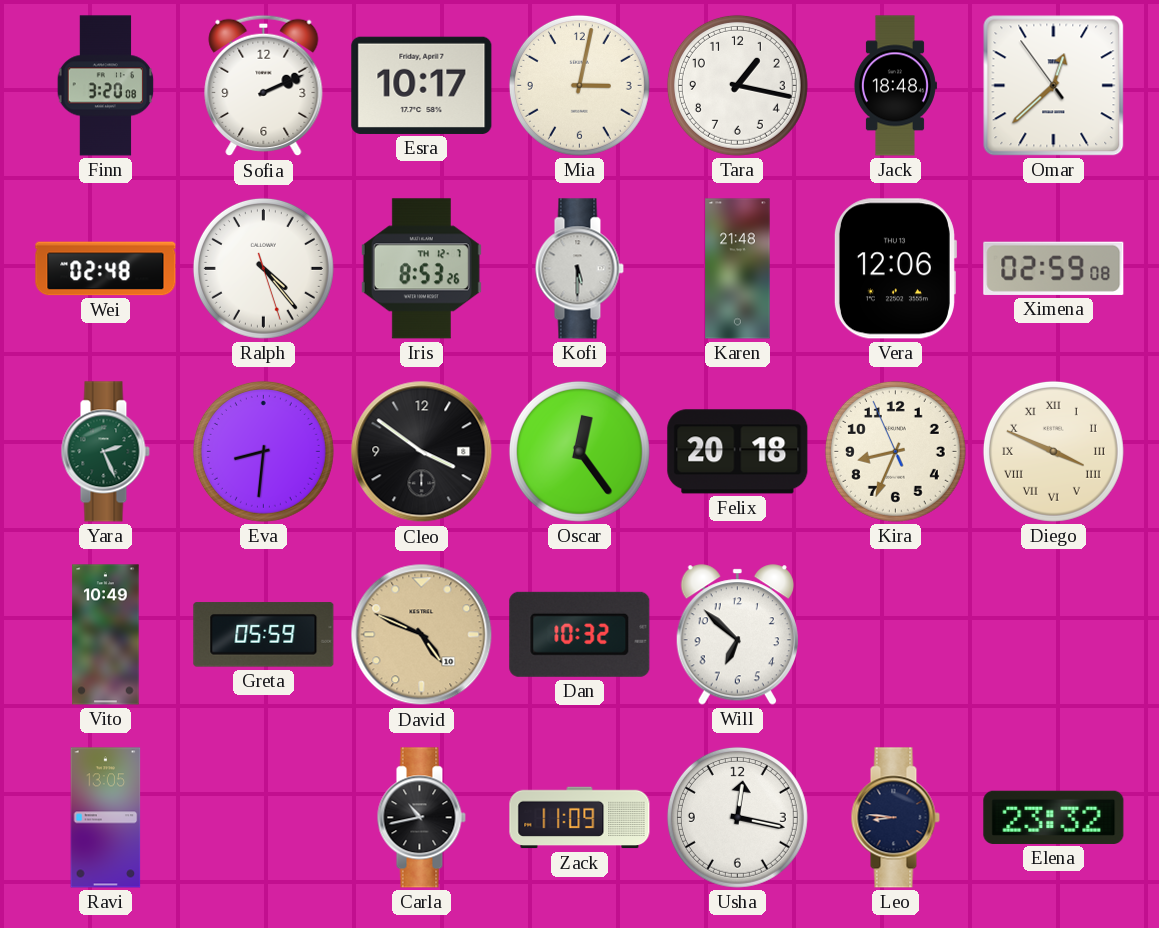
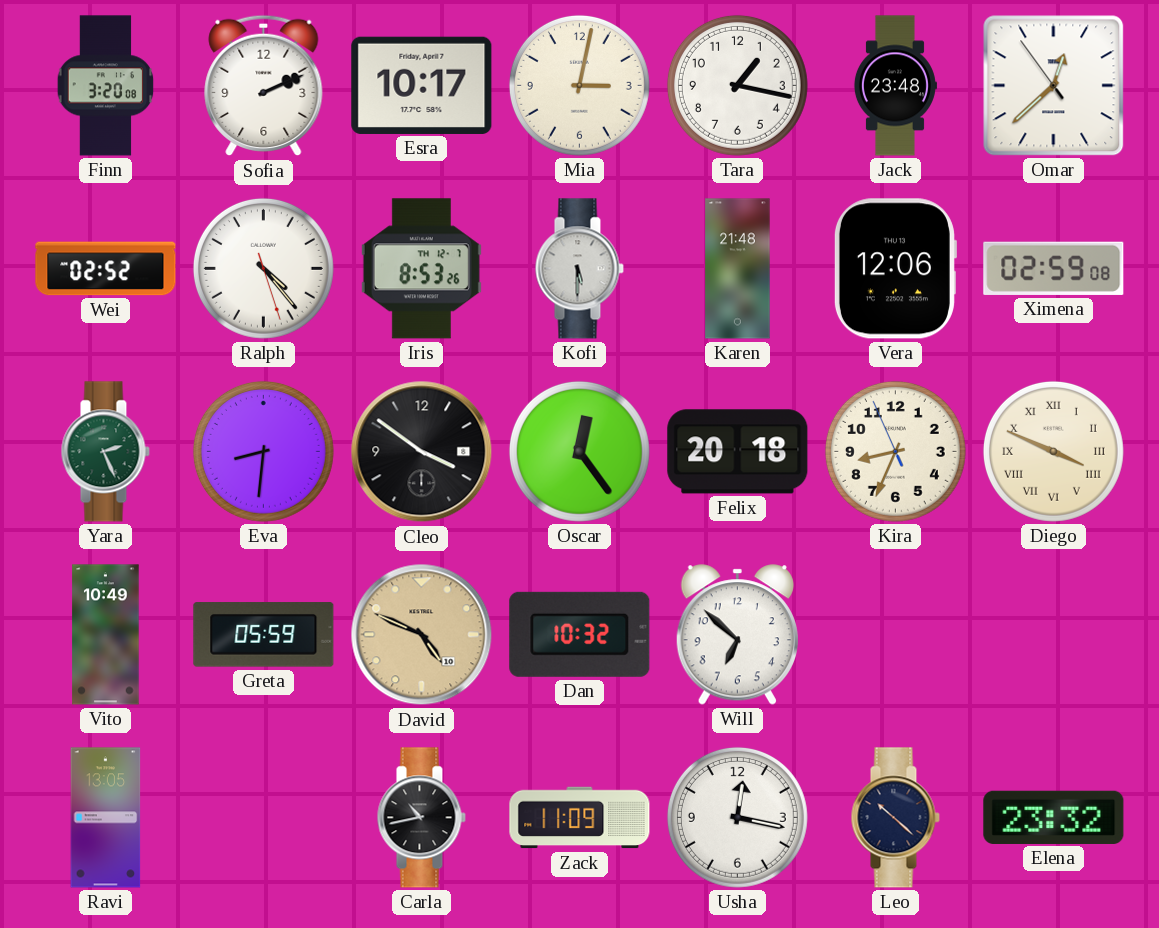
Jack: 18:48 -> 23:48
Wei: 02:48 -> 02:52
Leo: 8:46 -> 10:22
